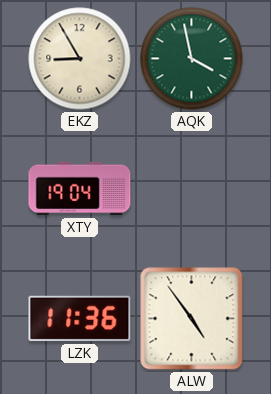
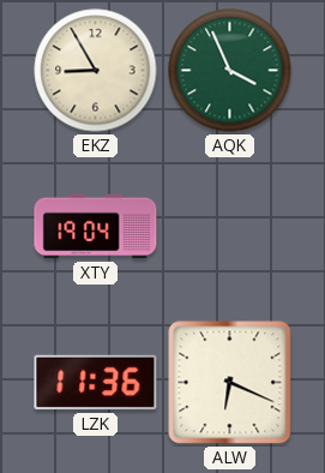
AQK: 3:58 -> 3:56
ALW: 4:54 -> 6:19
